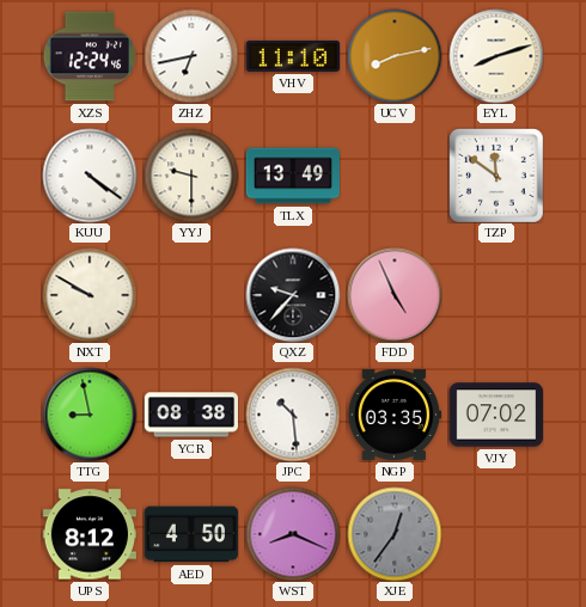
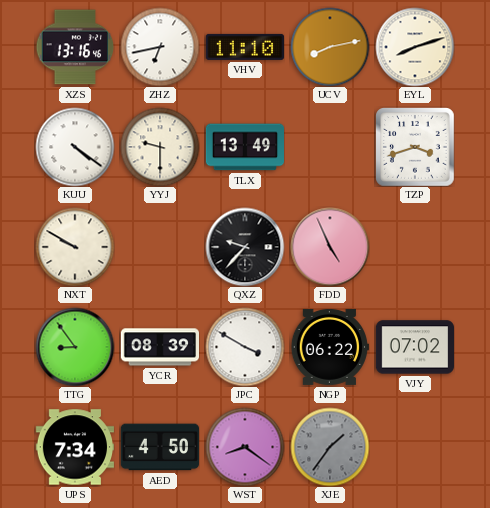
XZS: 12:24 -> 13:16
TZP: 11:51 -> 3:42
TTG: 8:58 -> 8:54
YCR: 08:38 -> 08:39
JPC: 10:29 -> 3:50
NGP: 03:35 -> 06:22
UPS: 8:12 -> 7:34
WST: 8:19 -> 8:21
XJE: 12:36 -> 1:36
